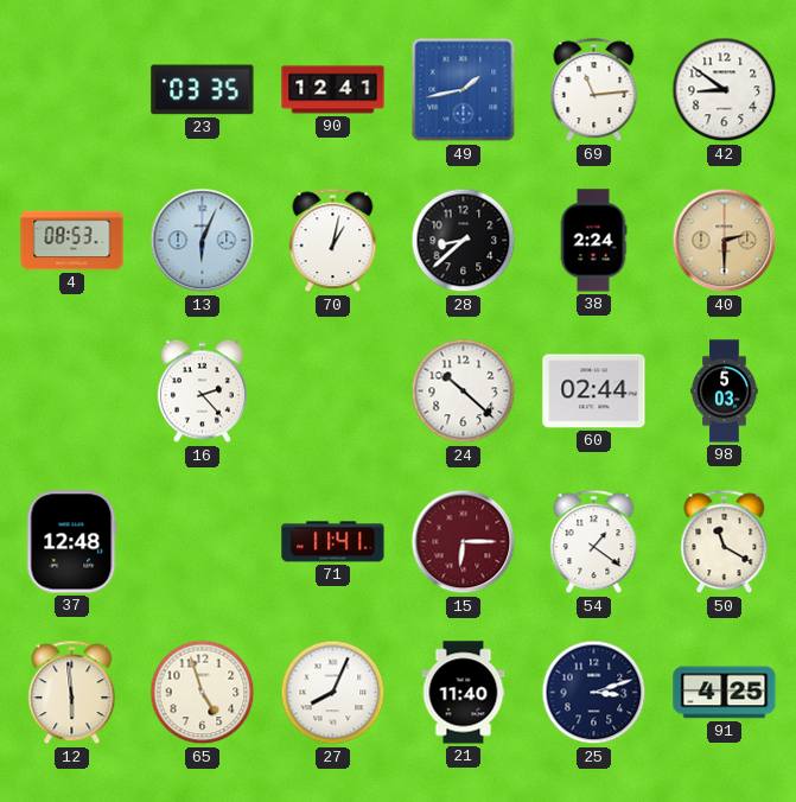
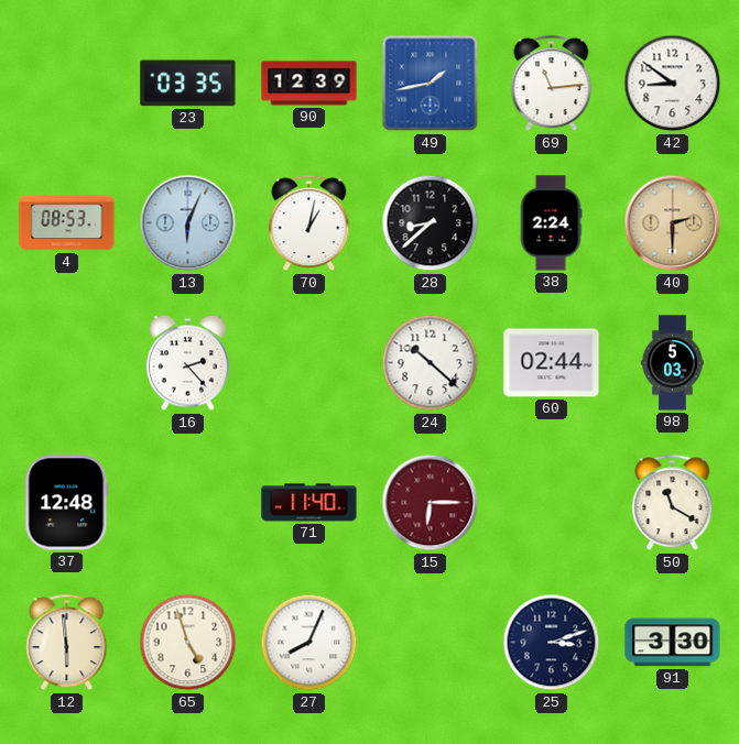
90: 12:41 -> 12:39
71: 11:41 -> 11:40
54: 1:21 -> none
21: 11:40 -> none
91: 4:25 -> 3:30
